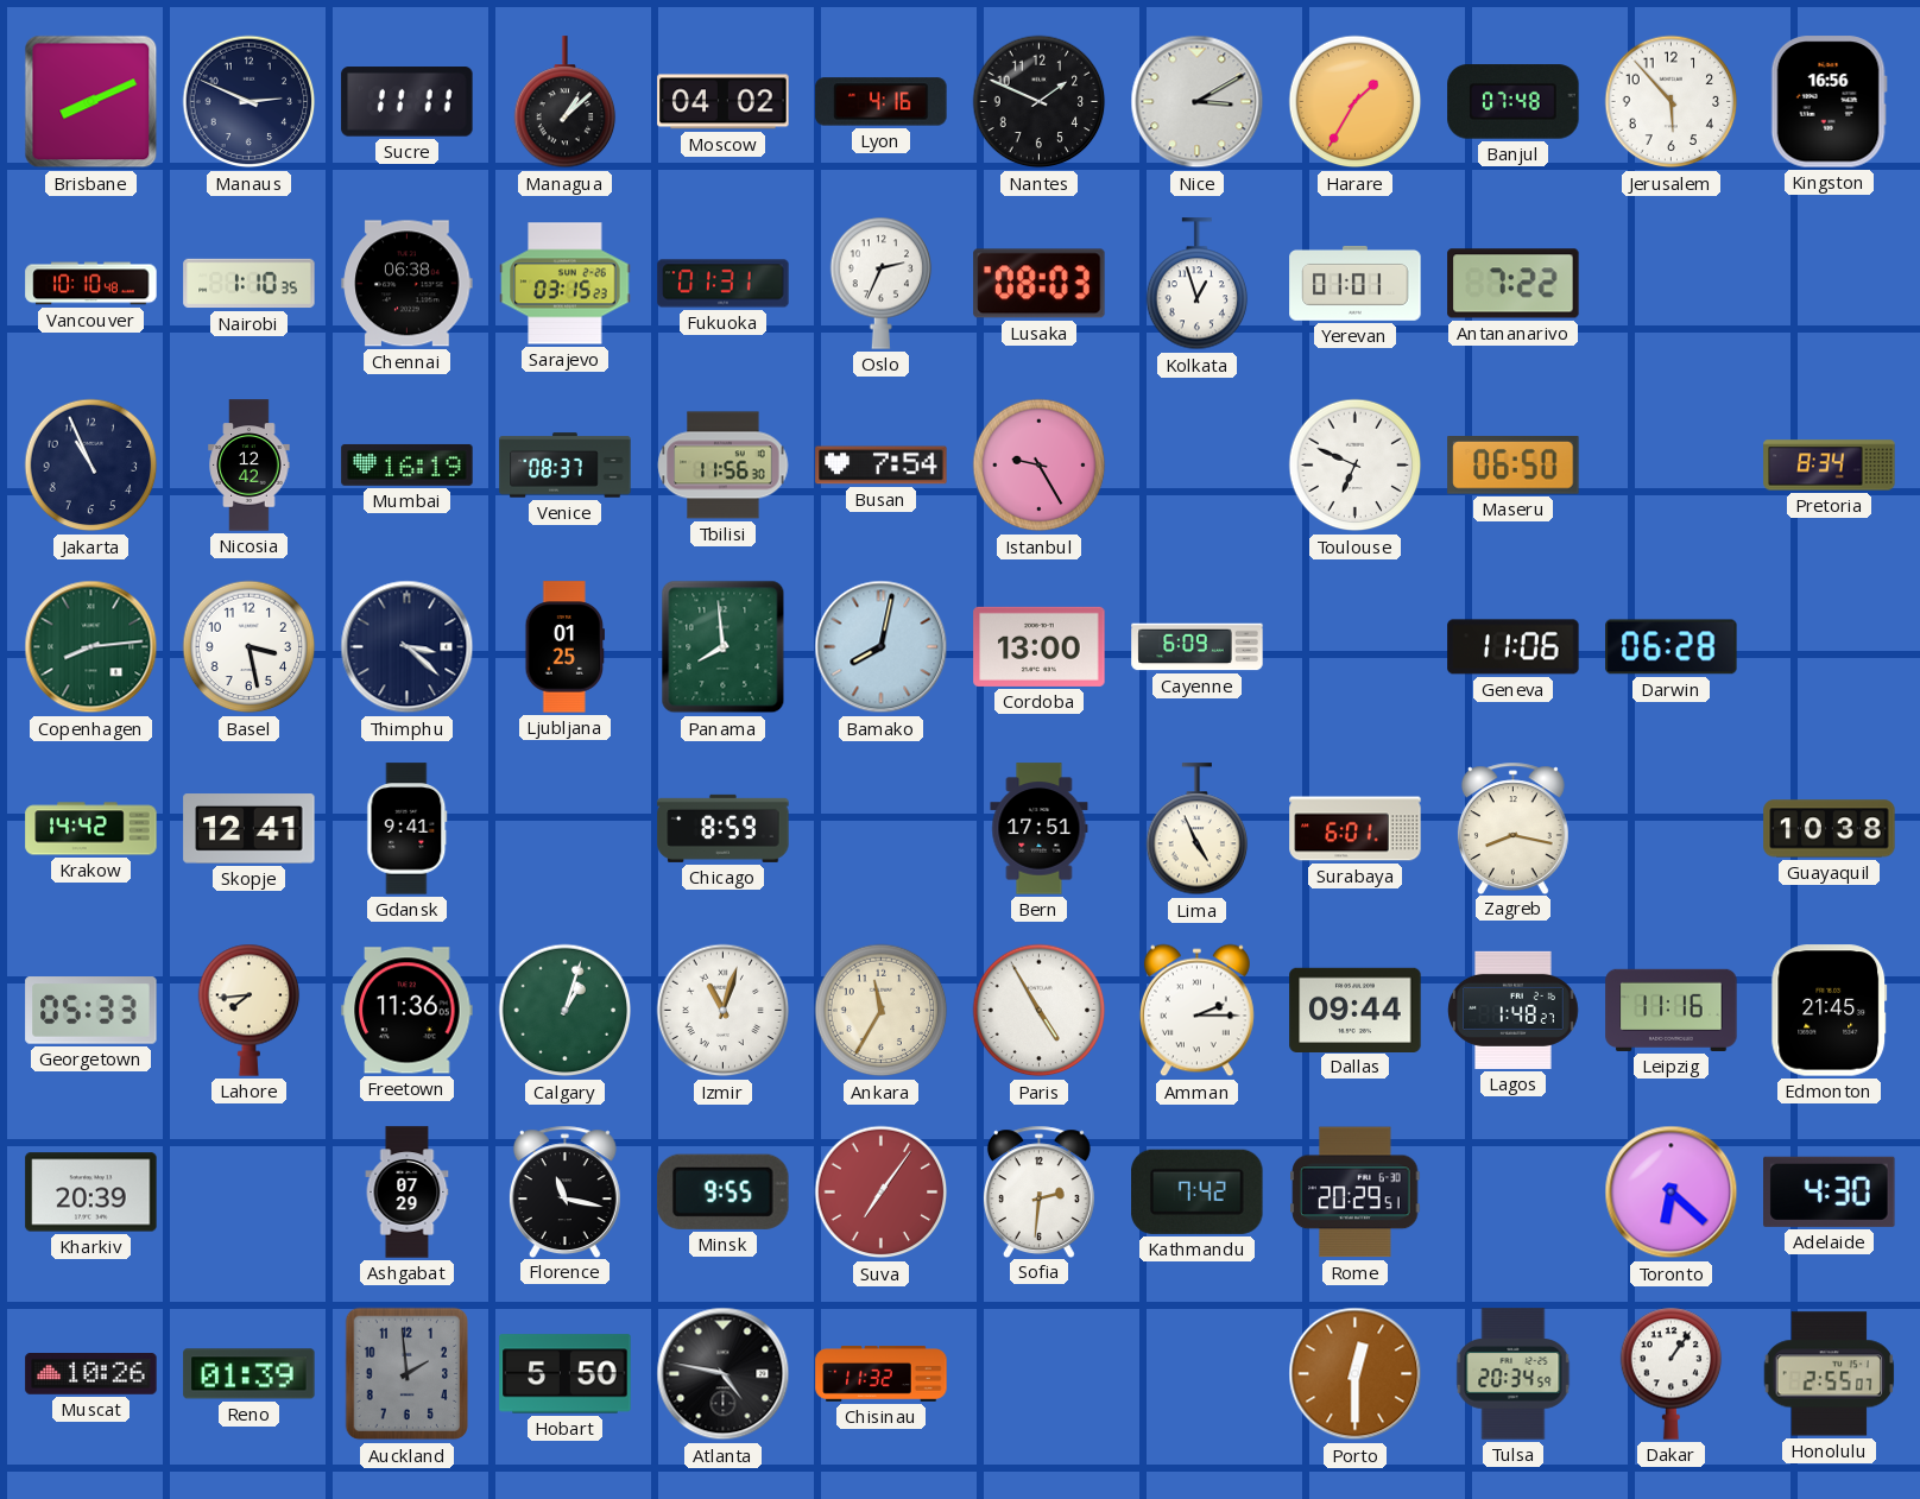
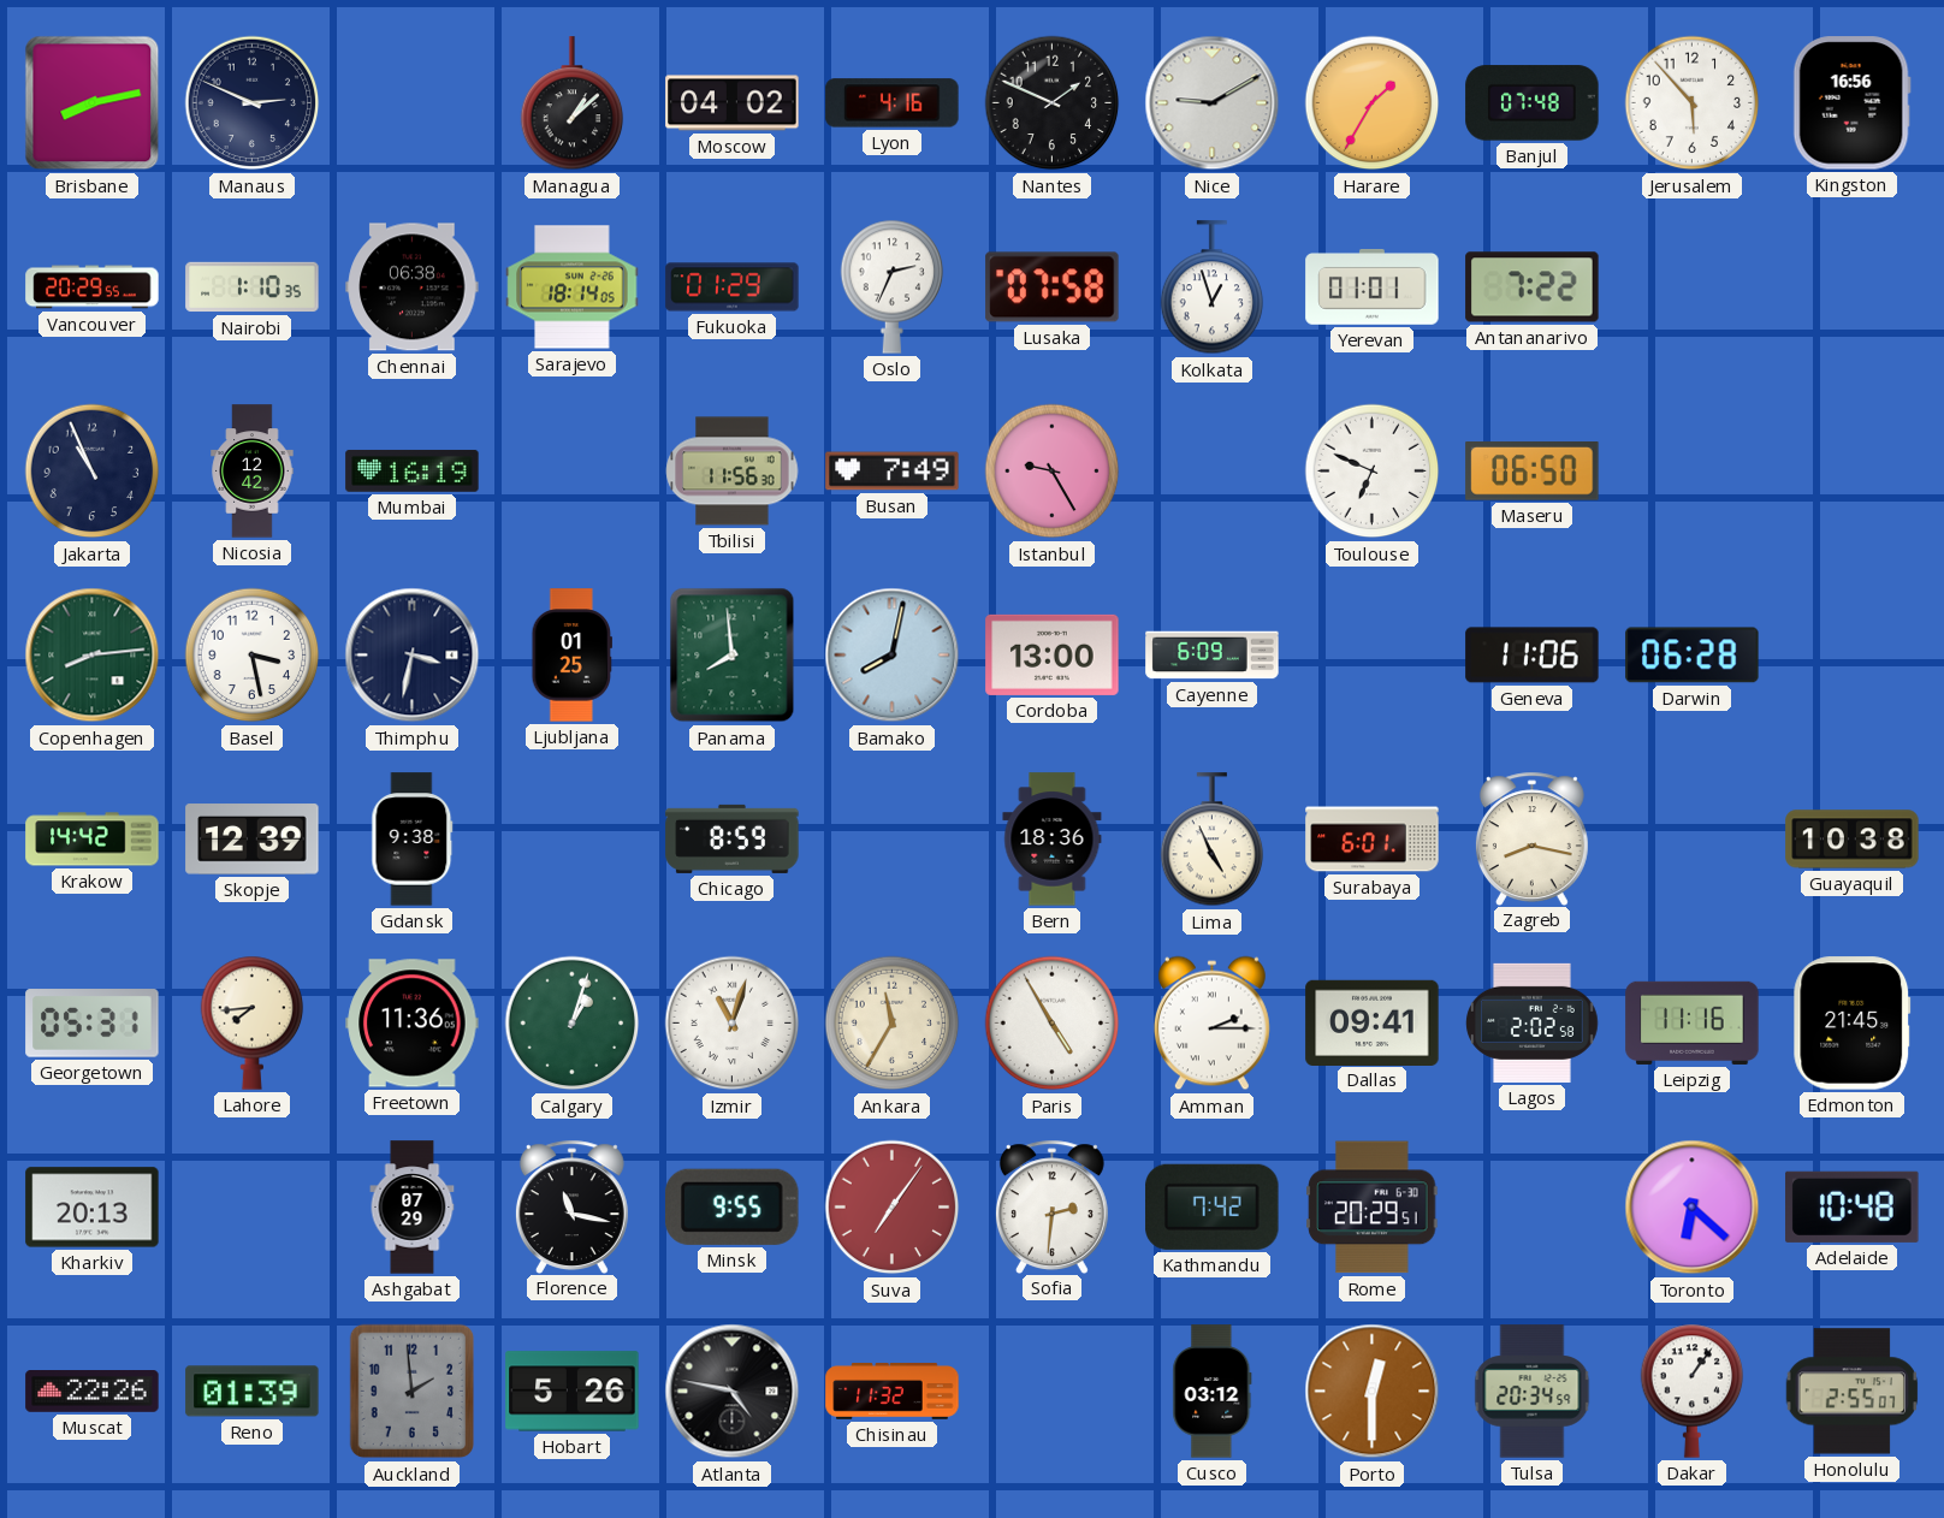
Brisbane: 8:11 -> 8:13
Sucre: 11:11 -> none
Nice: 3:10 -> 9:10
Vancouver: 10:10 -> 20:29
Sarajevo: 03:15 -> 18:14
Fukuoka: 01:31 -> 01:29
Lusaka: 08:03 -> 07:58
Venice: 08:37 -> none
Busan: 7:54 -> 7:49
Pretoria: 8:34 -> none
Thimphu: 3:22 -> 3:32
Skopje: 12:41 -> 12:39
Gdansk: 9:41 -> 9:38
Bern: 17:51 -> 18:36
Georgetown: 05:33 -> 05:31
Dallas: 09:44 -> 09:41
Lagos: 1:48 -> 2:02
Kharkiv: 20:39 -> 20:13
Adelaide: 4:30 -> 10:48
Muscat: 10:26 -> 22:26
Hobart: 5:50 -> 5:26
Cusco: none -> 03:12
